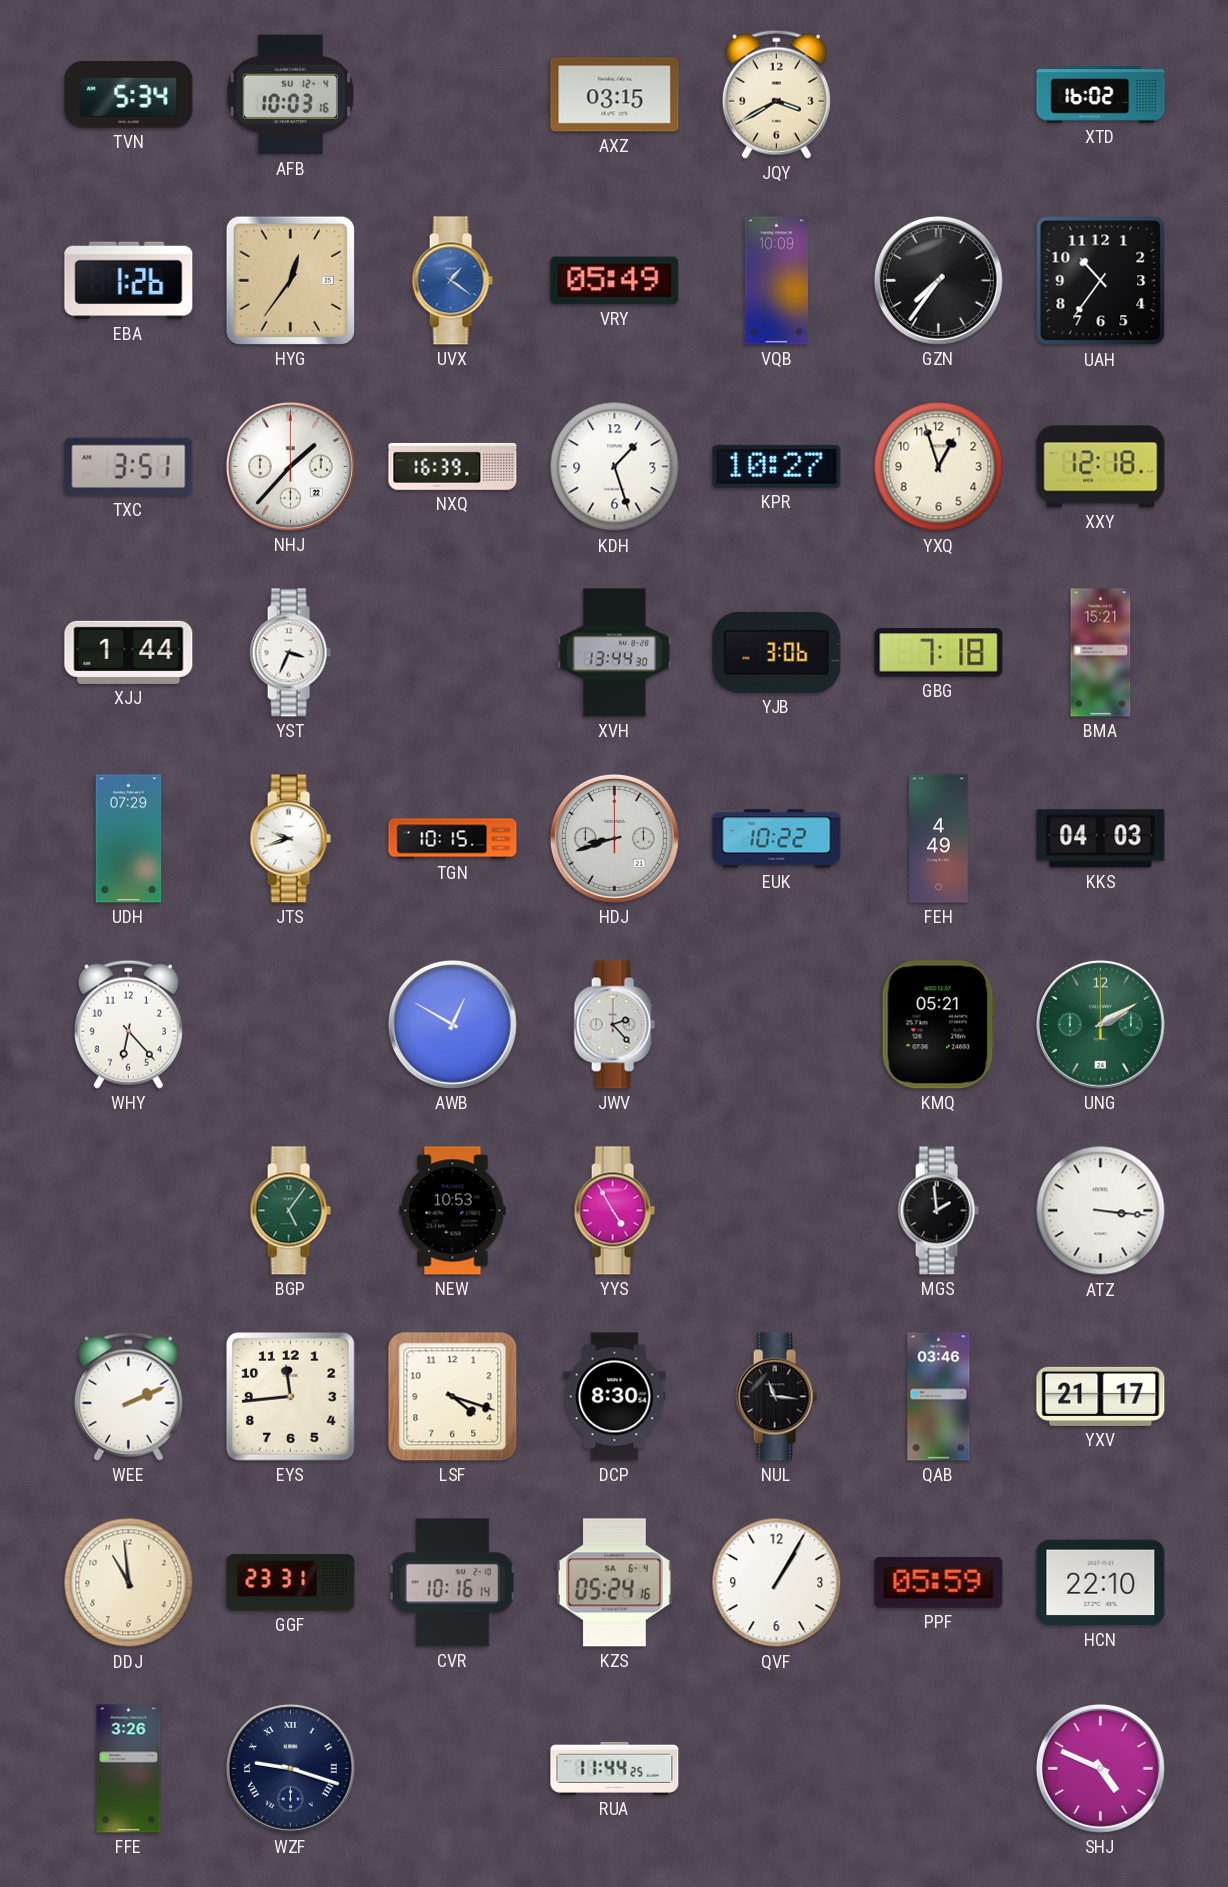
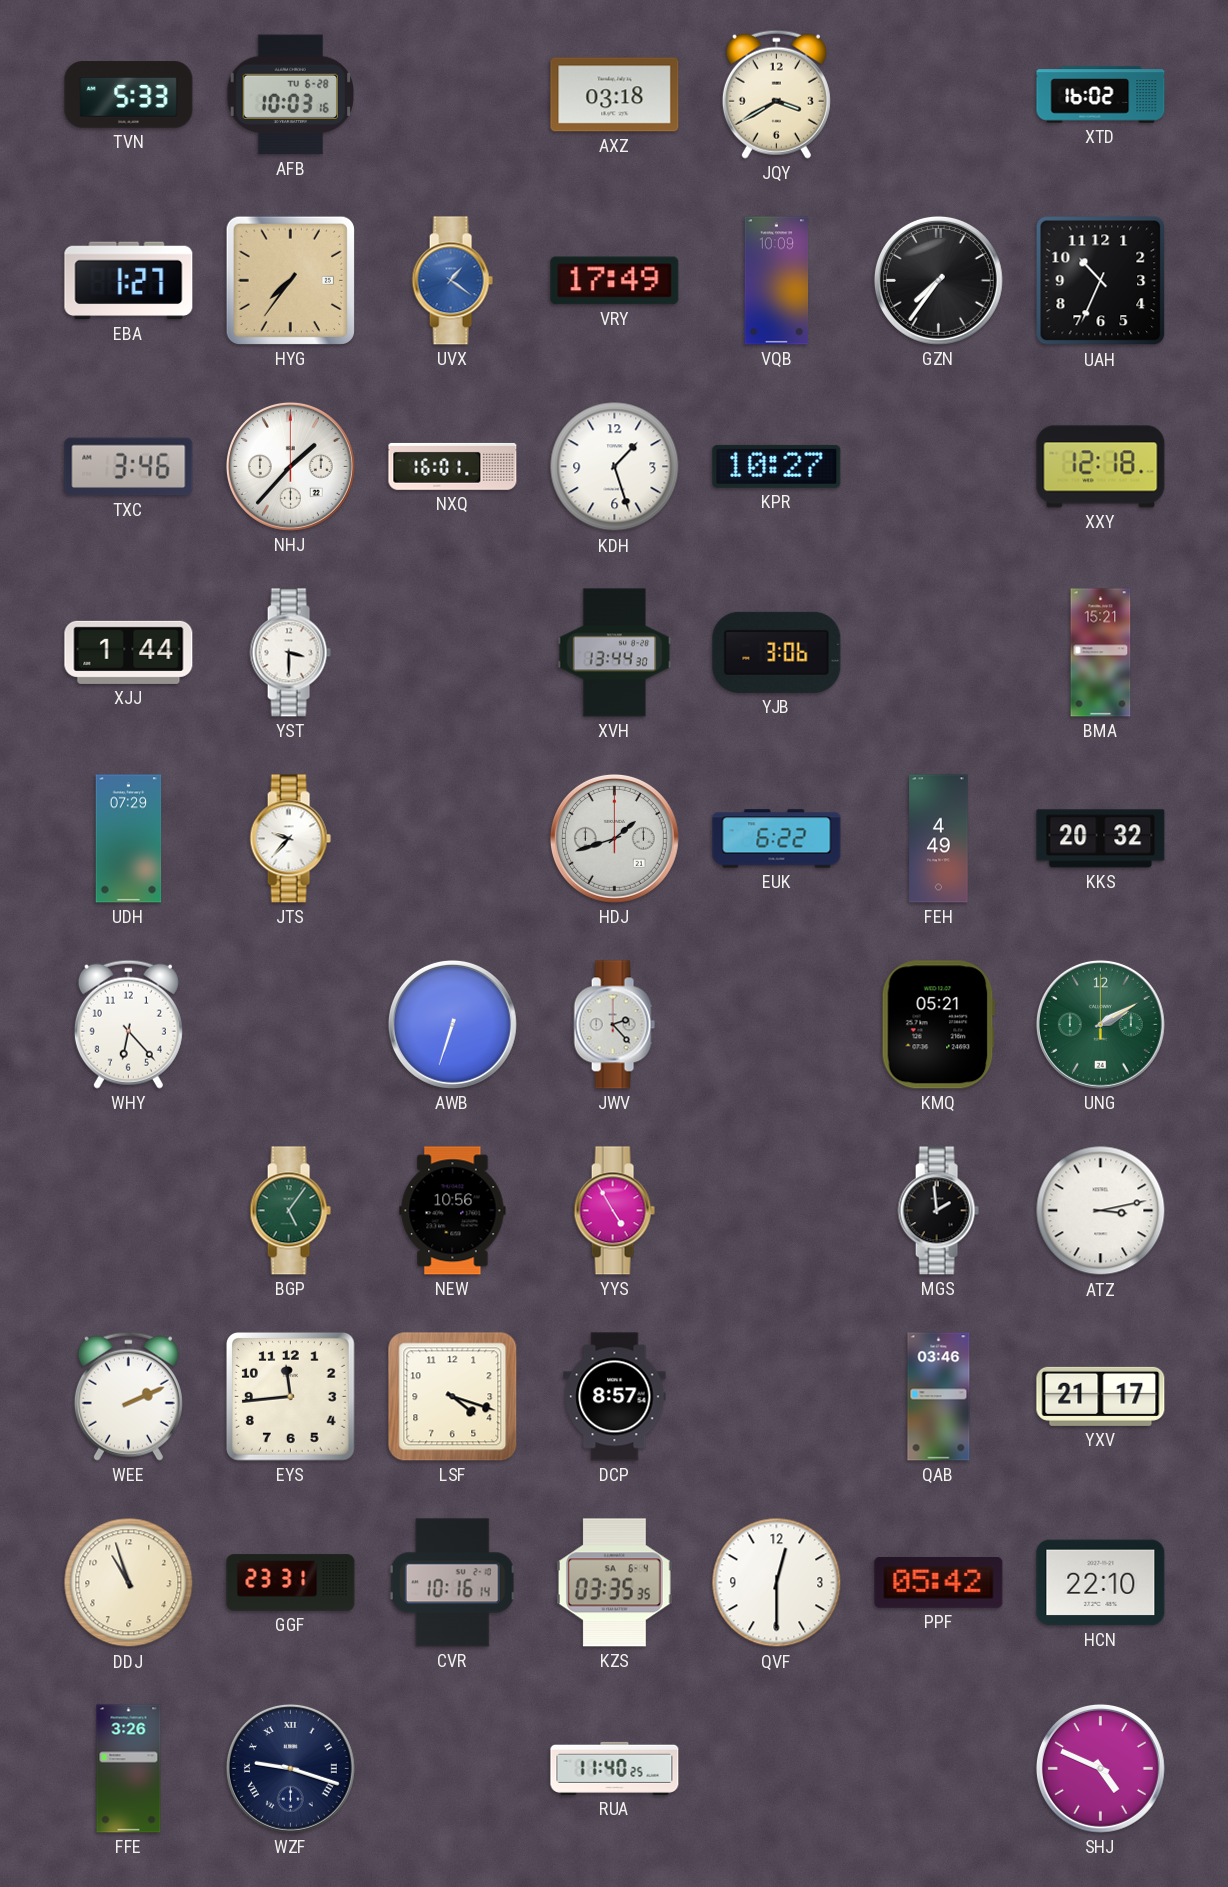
TVN: 5:34 -> 5:33
AFB date: SU 12-4 -> TU 6-28
AXZ: 03:15 -> 03:18
EBA: 1:26 -> 1:27
HYG: 12:36 -> 7:36
VRY: 05:49 -> 17:49
UAH: 10:36 -> 10:34
TXC: 3:51 -> 3:46
NXQ: 16:39 -> 16:01
YXQ: 12:57 -> none
YST: 3:34 -> 3:30
GBG: 7:18 -> none
JTS: 9:42 -> 9:37
TGN: 10:15 -> none
HDJ: 8:42 -> 1:42
EUK: 10:22 -> 6:22
KKS: 04:03 -> 20:32
AWB: 12:50 -> 6:33
NEW: 10:53 -> 10:56
ATZ: 3:16 -> 3:13
DCP: 8:30 -> 8:57
NUL: 11:16 -> none
DDJ: 10:59 -> 10:57
KZS: 05:24 -> 03:35
QVF: 1:05 -> 12:30
PPF: 05:59 -> 05:42
RUA: 11:44 -> 11:40
